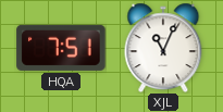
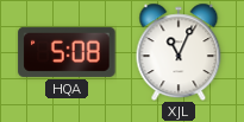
HQA: 7:51 -> 5:08
